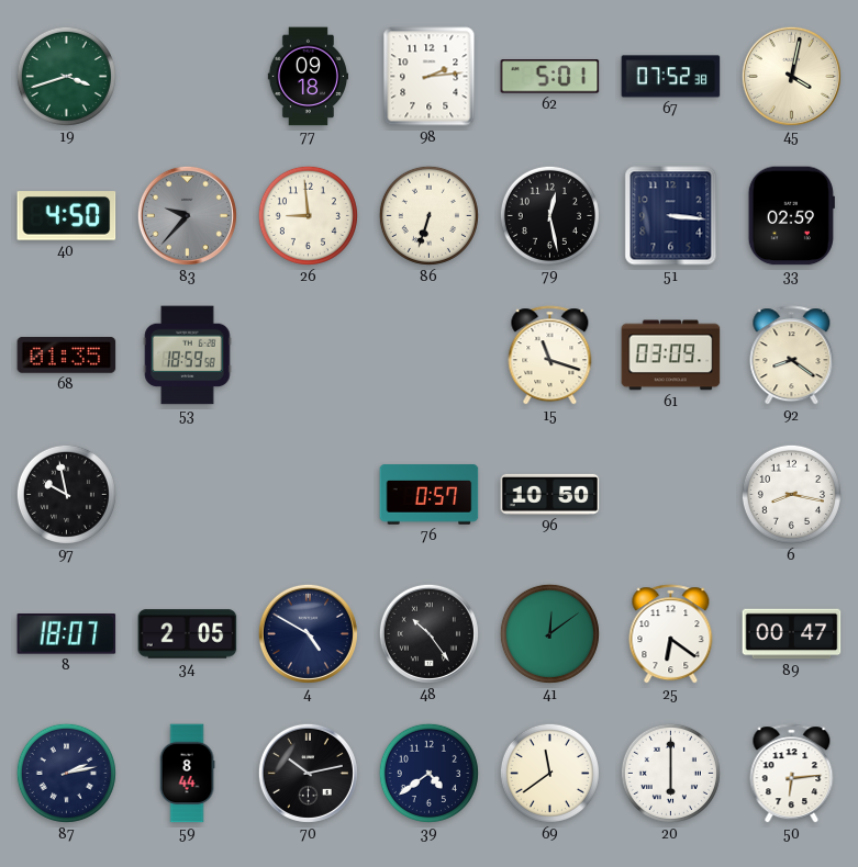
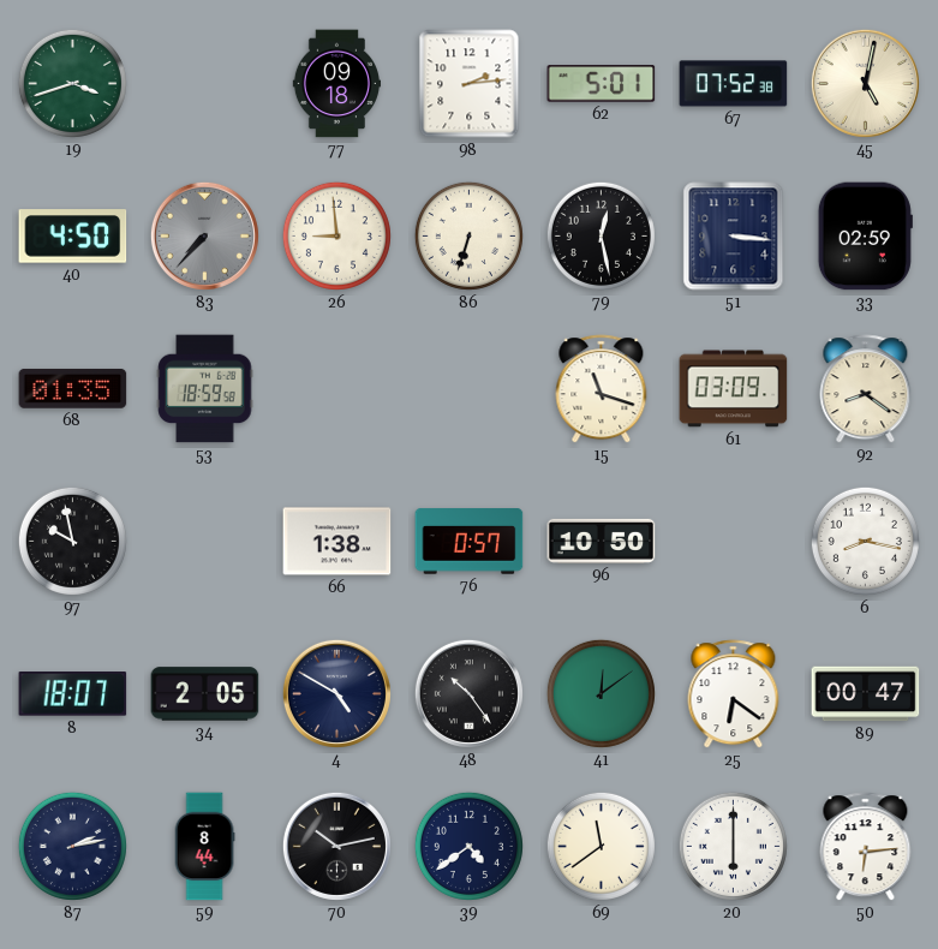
45: 4:02 -> 5:02
83: 9:37 -> 7:37
66: none -> 1:38
